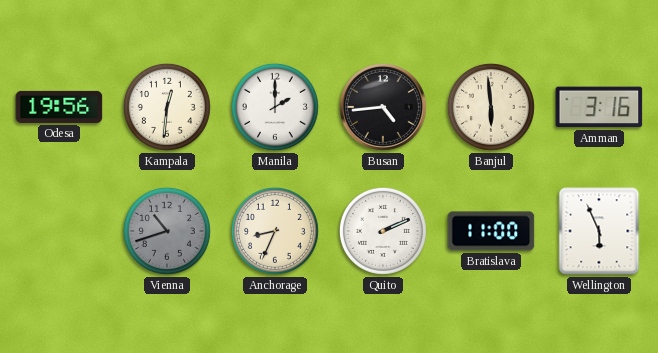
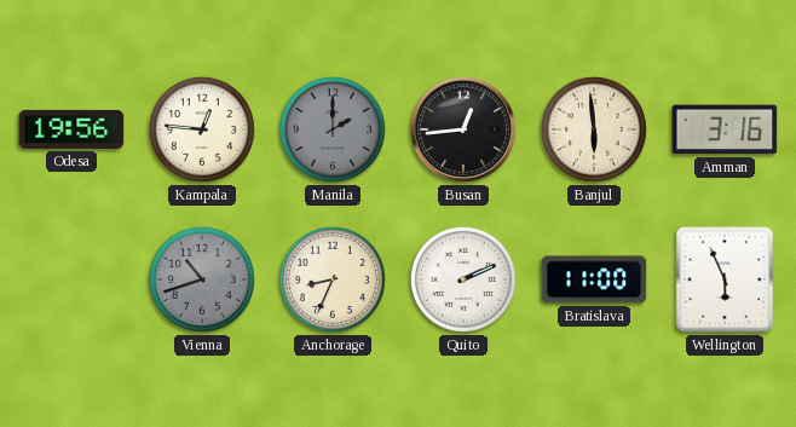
Kampala: 12:31 -> 12:46
Manila dial: white -> grey
Busan: 4:44 -> 12:44
